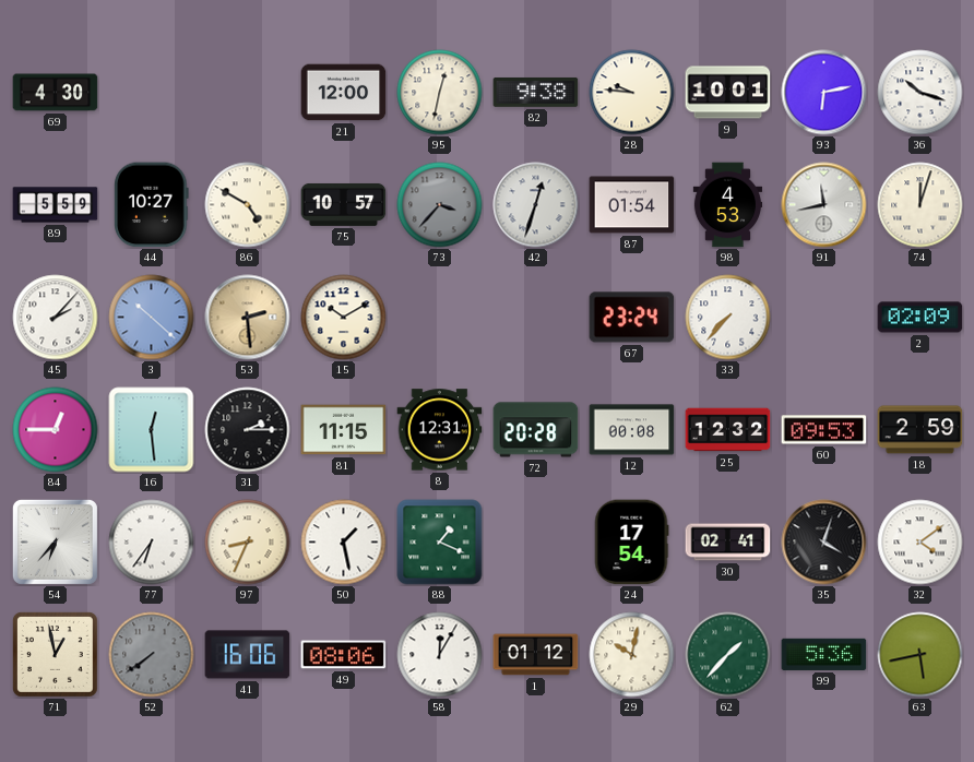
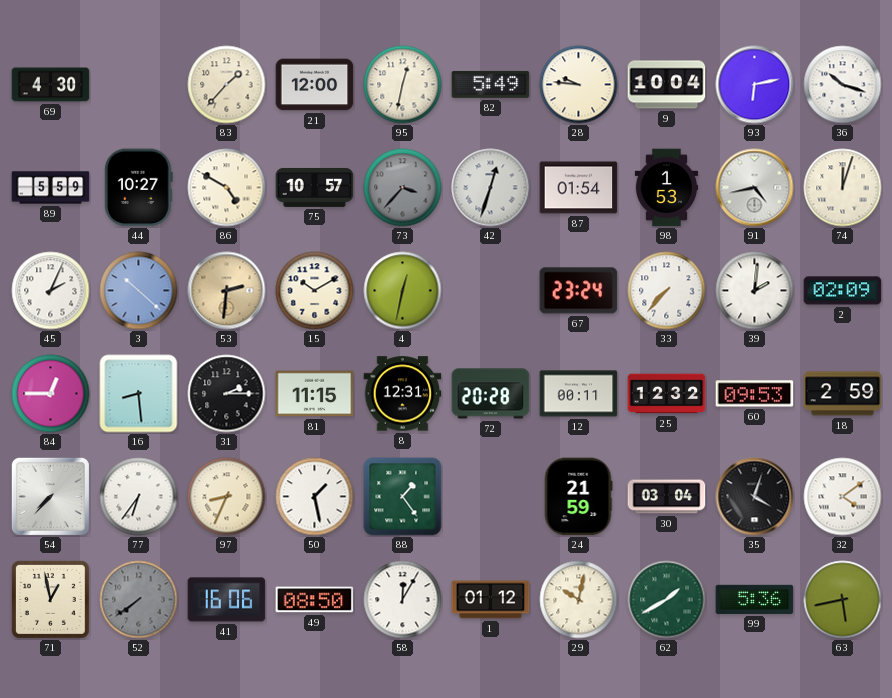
83: none -> 1:37
82: 9:38 -> 5:49
9: 10:01 -> 10:04
98: 4:53 -> 1:53
91: 11:43 -> 4:43
45: 2:07 -> 2:04
53: 2:29 -> 2:31
4: none -> 12:32
39: none -> 2:01
16: 12:29 -> 8:29
12: 00:08 -> 00:11
54: 6:37 -> 7:37
88: 1:19 -> 1:24
24: 17:54 -> 21:59
30: 02:41 -> 03:04
49: 08:06 -> 08:50
62: 1:37 -> 1:40
